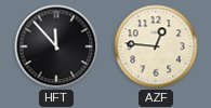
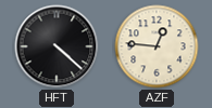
HFT: 11:53 -> 4:22
